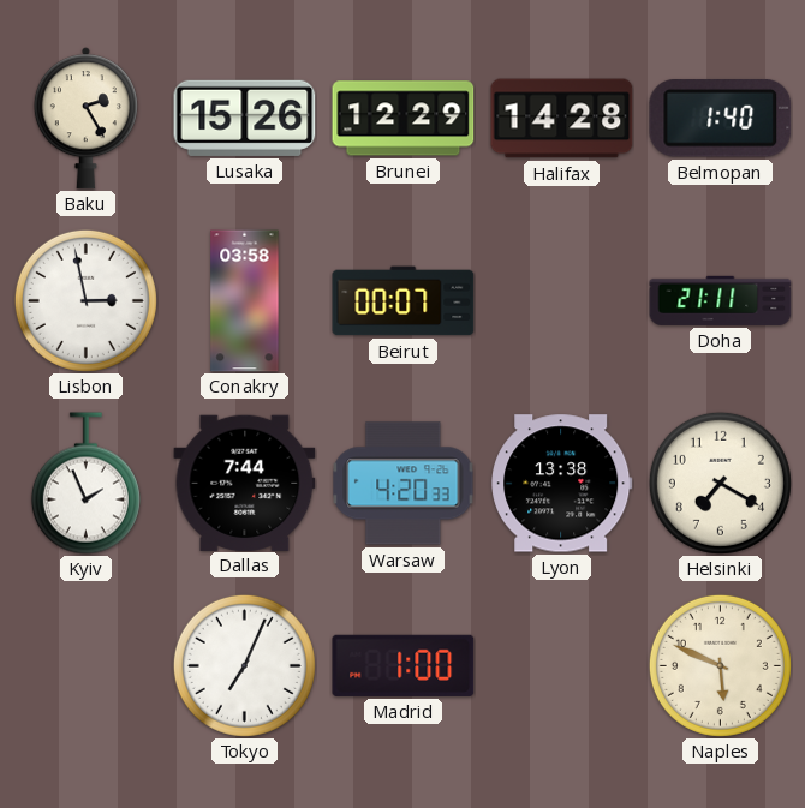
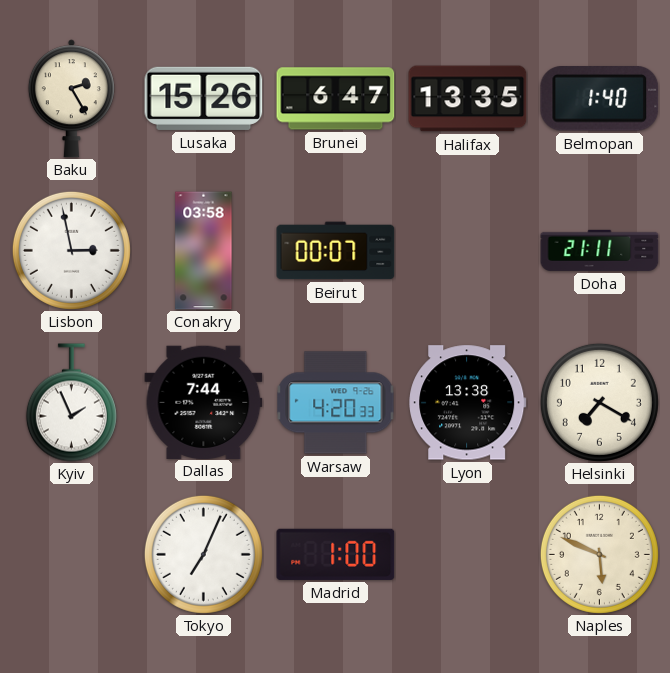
Brunei: 12:29 -> 6:47
Halifax: 14:28 -> 13:35
